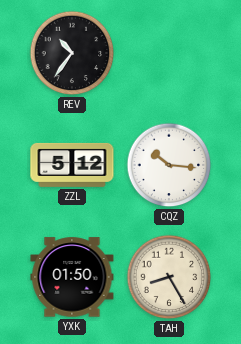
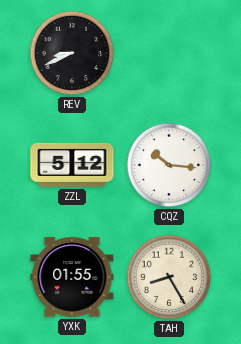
REV: 10:36 -> 8:41
YXK: 01:50 -> 01:55
